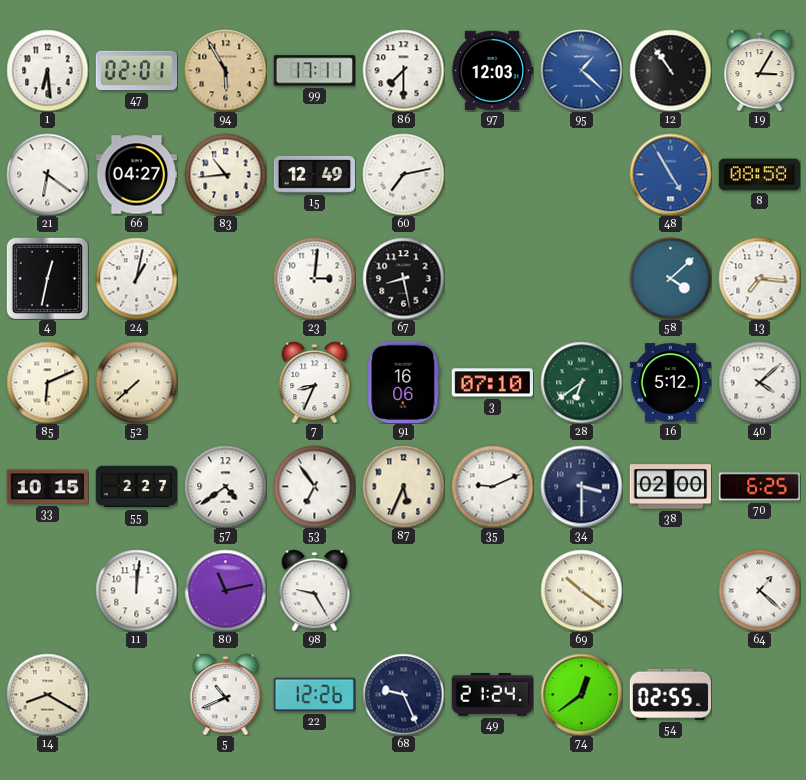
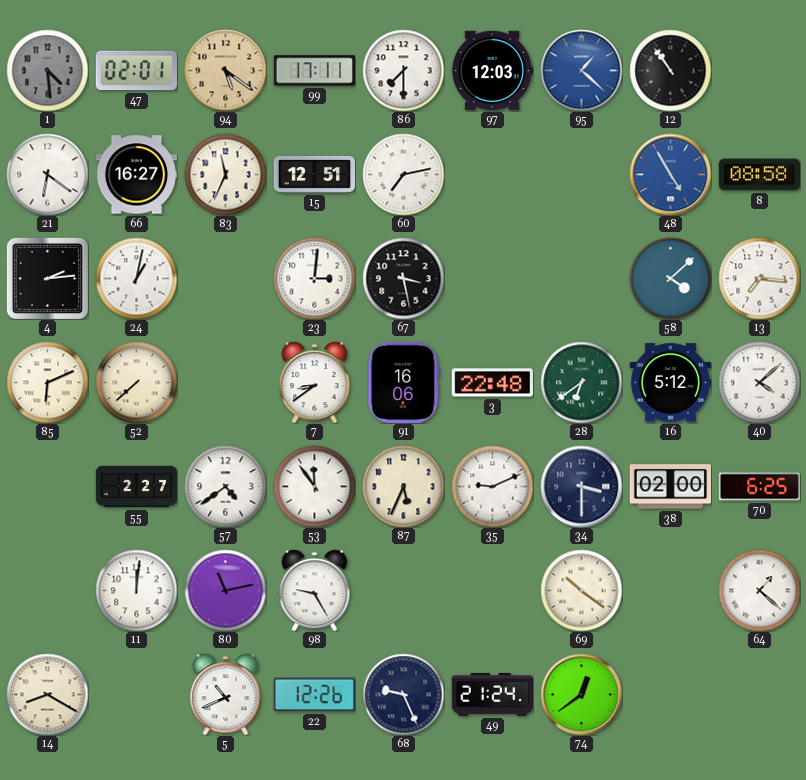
1: 6:29 -> 4:29
1 dial: white -> grey
94: 5:55 -> 5:21
19: 3:05 -> none
66: 04:27 -> 16:27
83: 10:44 -> 11:34
15: 12:49 -> 12:51
4: 12:32 -> 2:14
67: 8:28 -> 3:28
7: 8:34 -> 8:39
3: 07:10 -> 22:48
33: 10:15 -> none
53: 6:54 -> 11:54
54: 02:55 -> none
